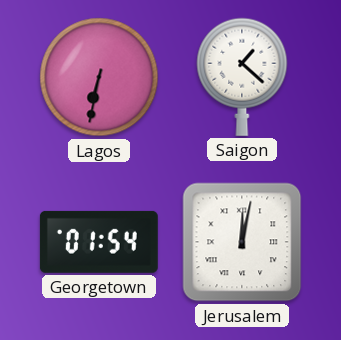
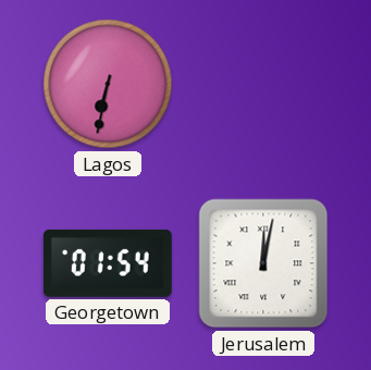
Saigon: 1:22 -> none
